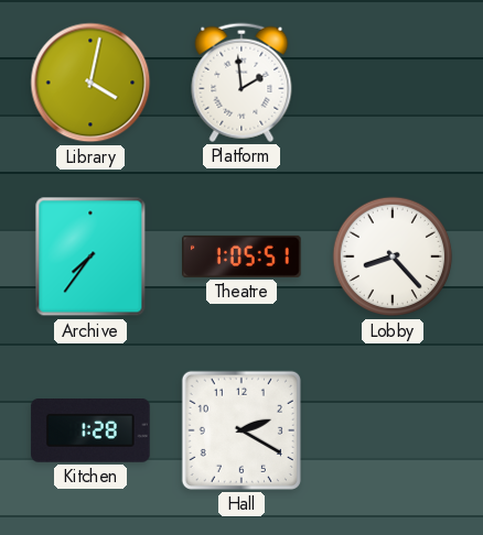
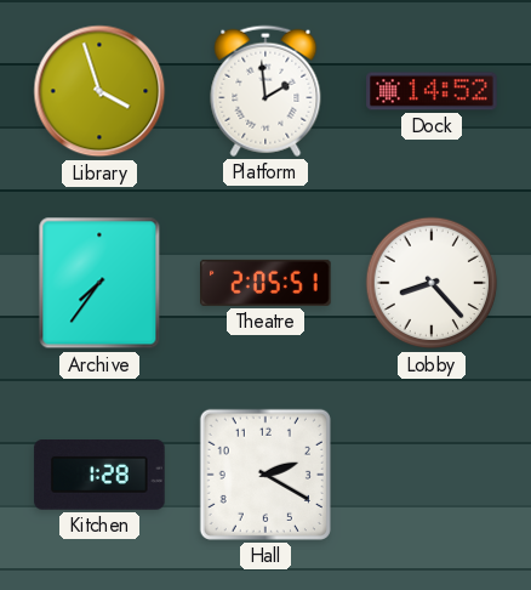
Library: 4:02 -> 3:57
Dock: none -> 14:52
Theatre: 1:05 -> 2:05
